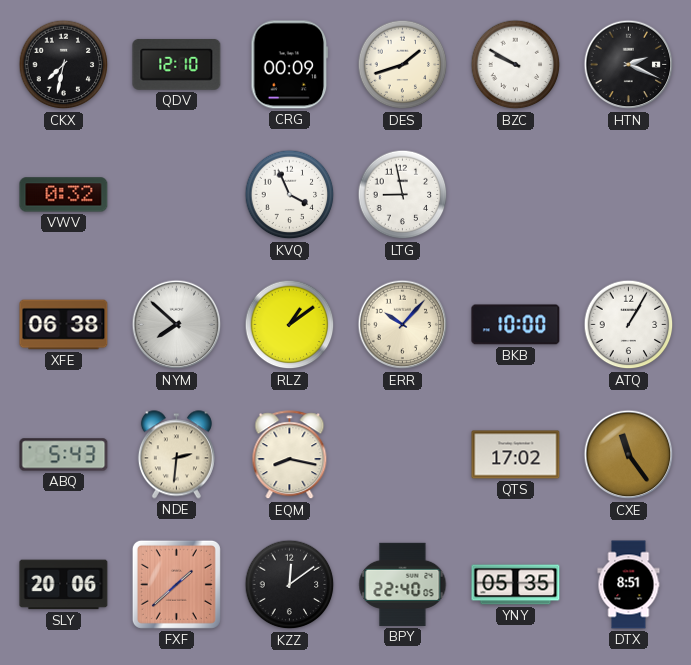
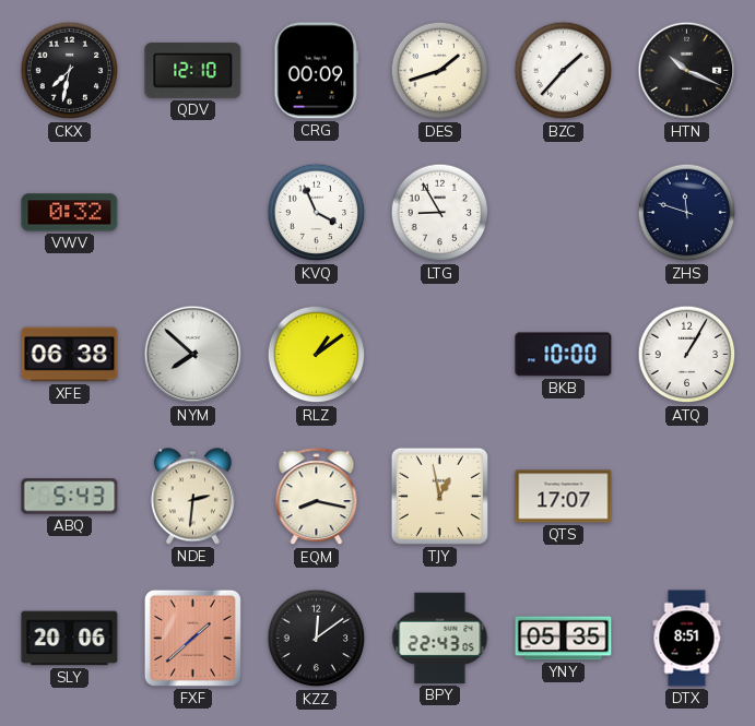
BZC: 9:50 -> 1:37
HTN: 2:19 -> 10:19
LTG: 8:58 -> 8:55
ZHS: none -> 11:48
ERR: 10:07 -> none
TJY: none -> 12:58
QTS: 17:02 -> 17:07
CXE: 11:24 -> none
BPY: 22:40 -> 22:43
